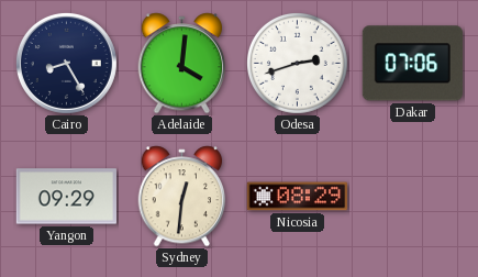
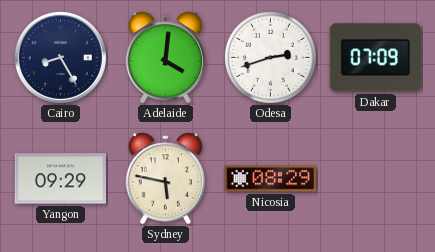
Dakar: 07:06 -> 07:09
Sydney: 12:31 -> 5:47
